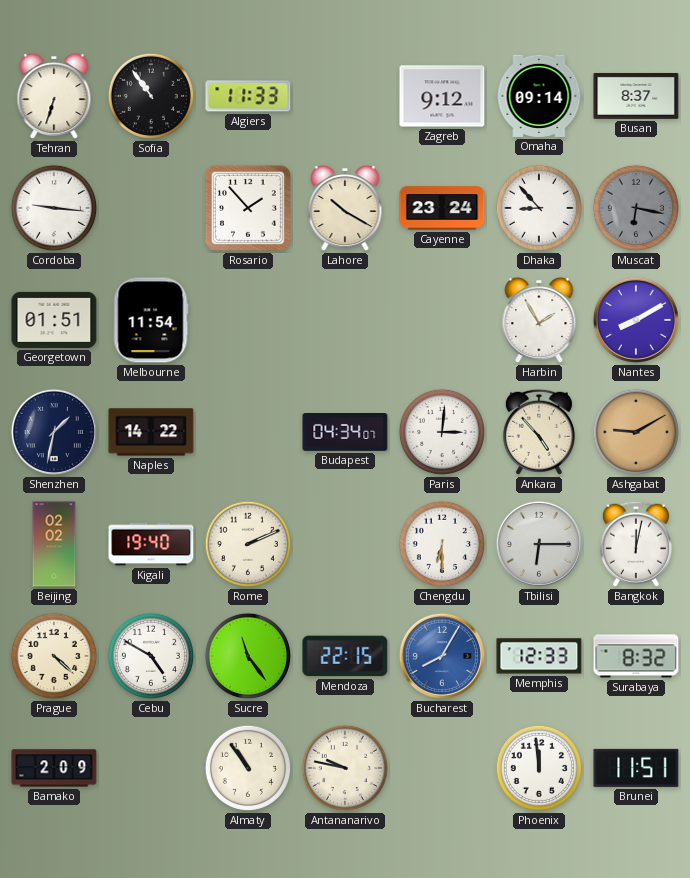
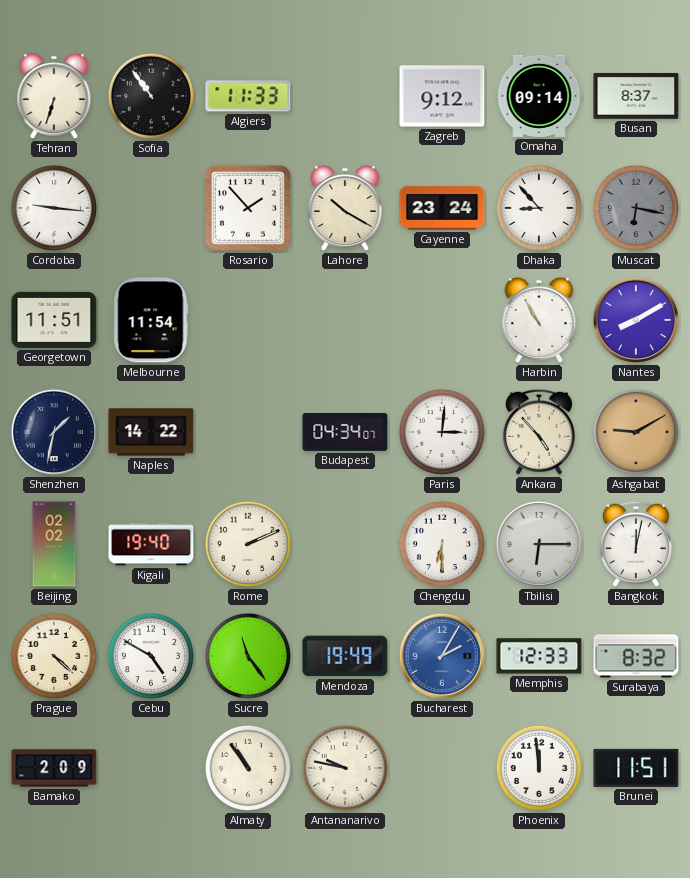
Georgetown: 01:51 -> 11:51
Harbin: 1:55 -> 10:55
Mendoza: 22:15 -> 19:49
Bucharest: 8:05 -> 2:05
